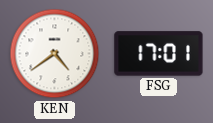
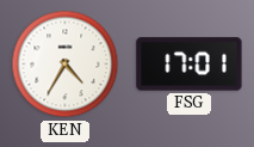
KEN: 4:39 -> 4:35
